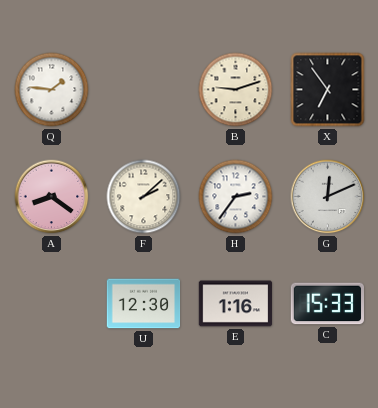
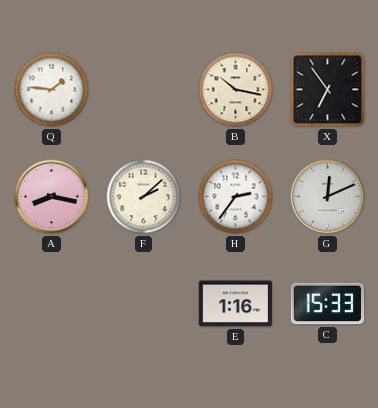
B: 9:12 -> 10:17
A: 8:21 -> 8:17
U: 12:30 -> none
